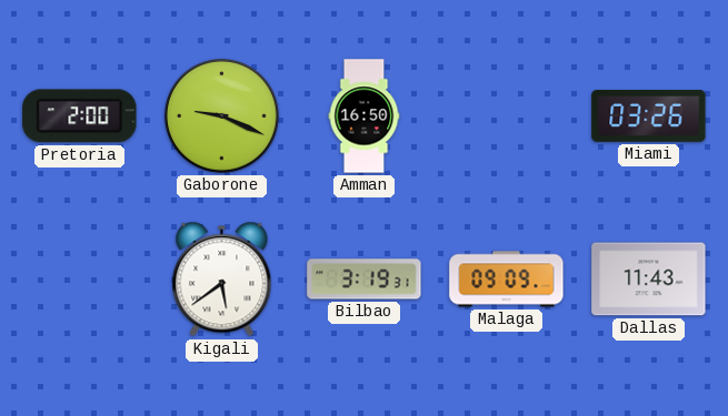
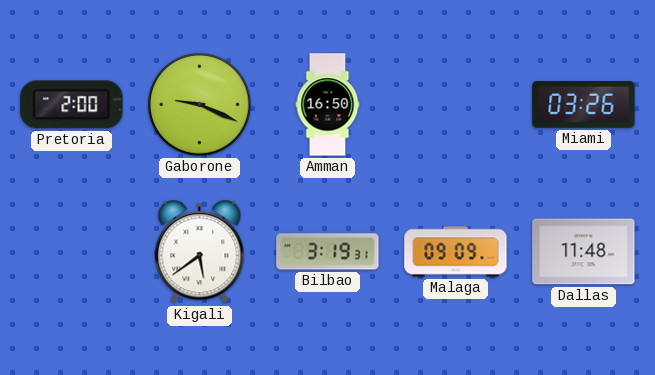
Dallas: 11:43 -> 11:48
